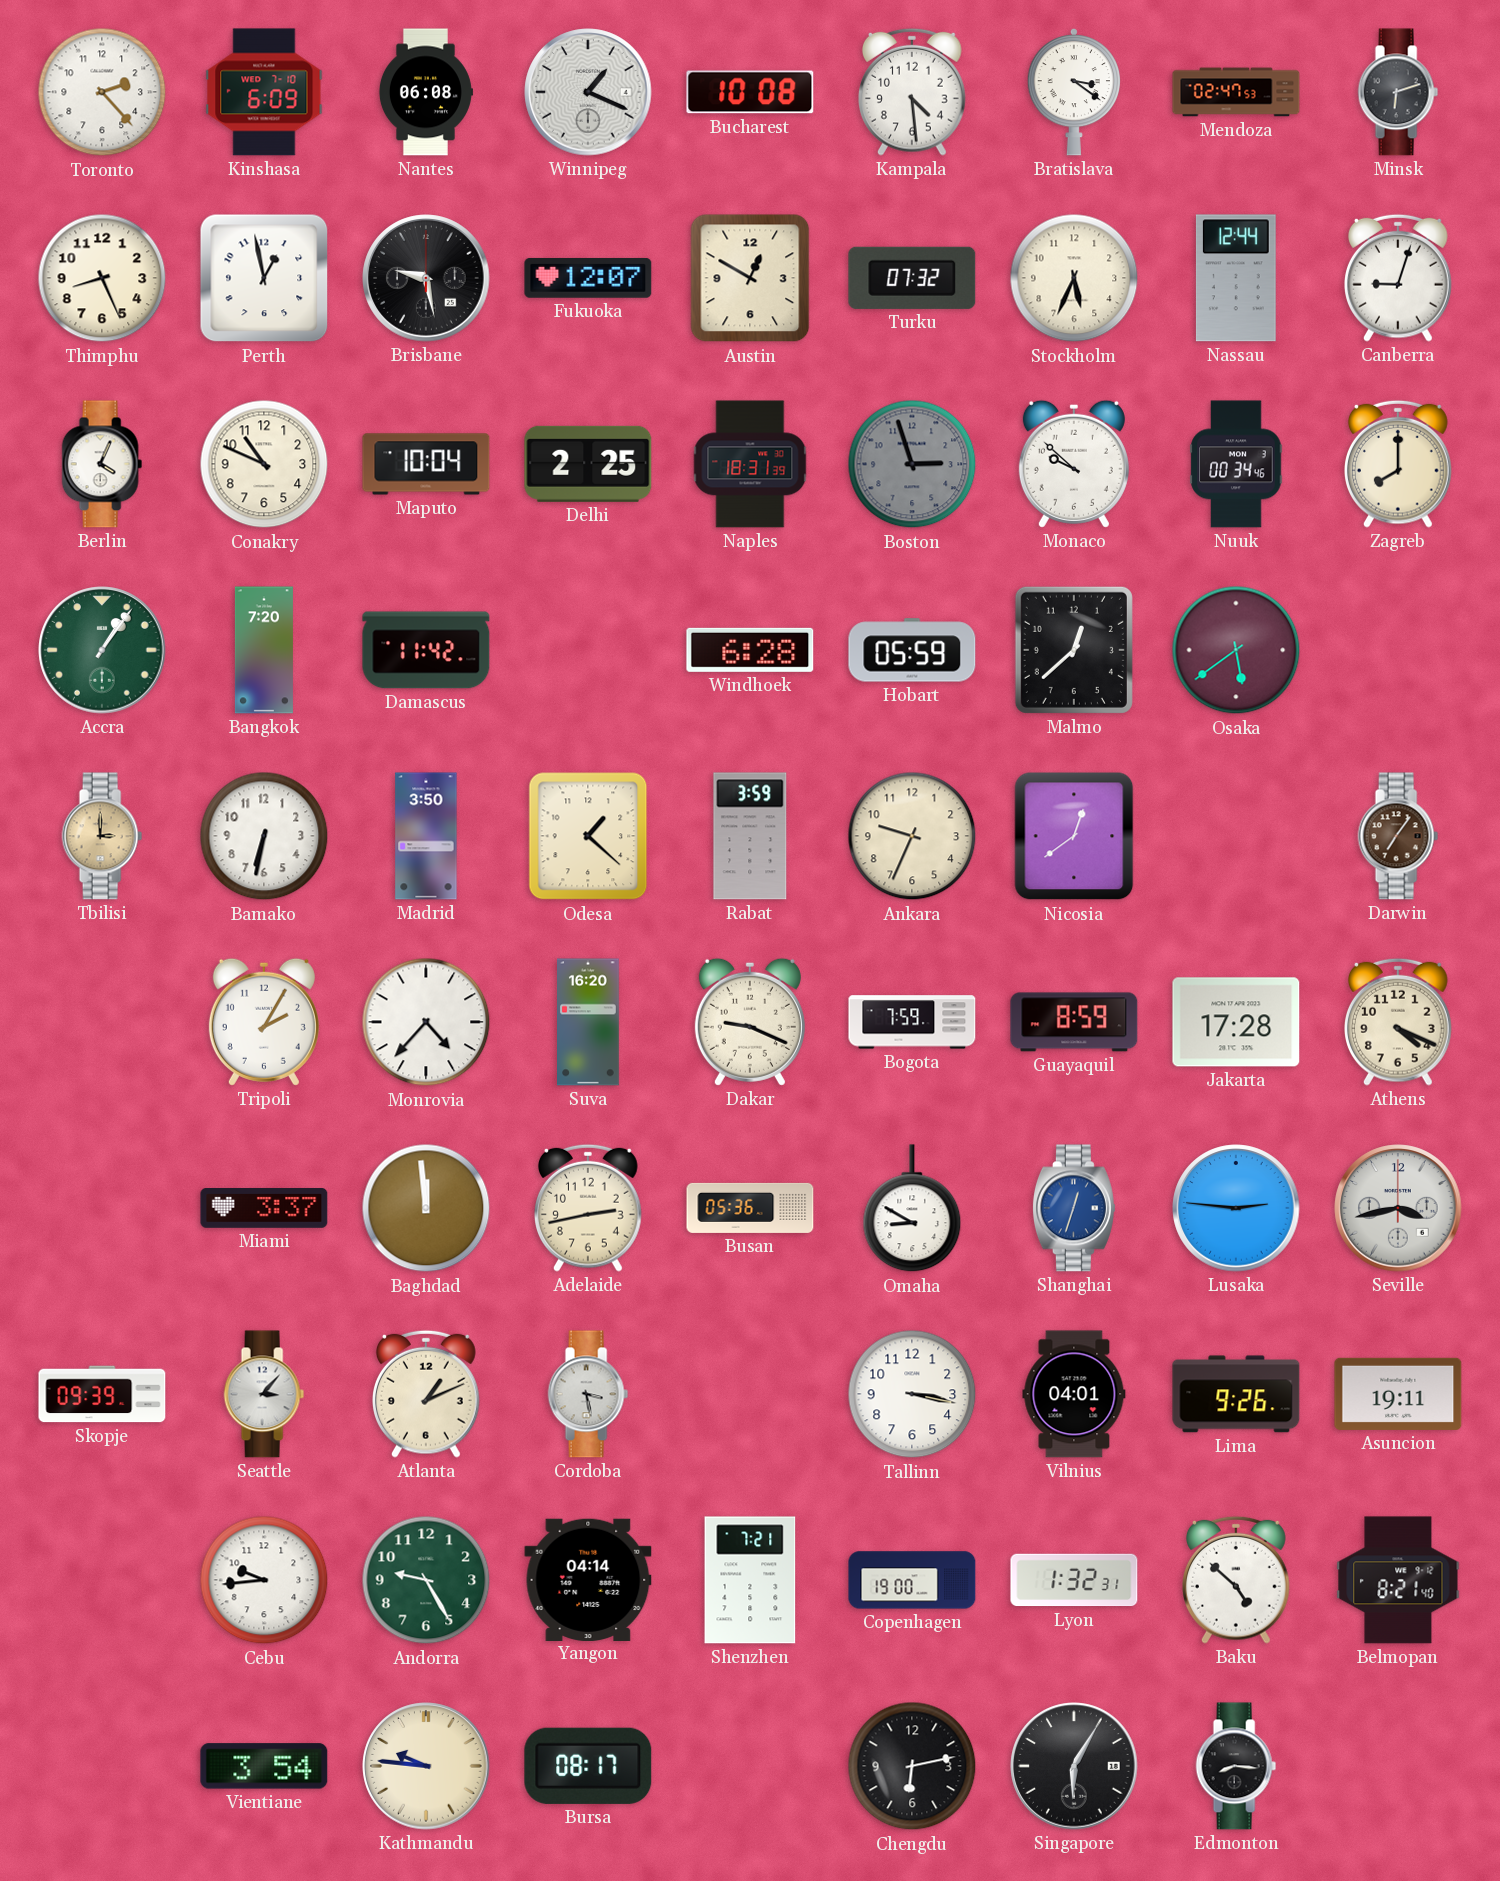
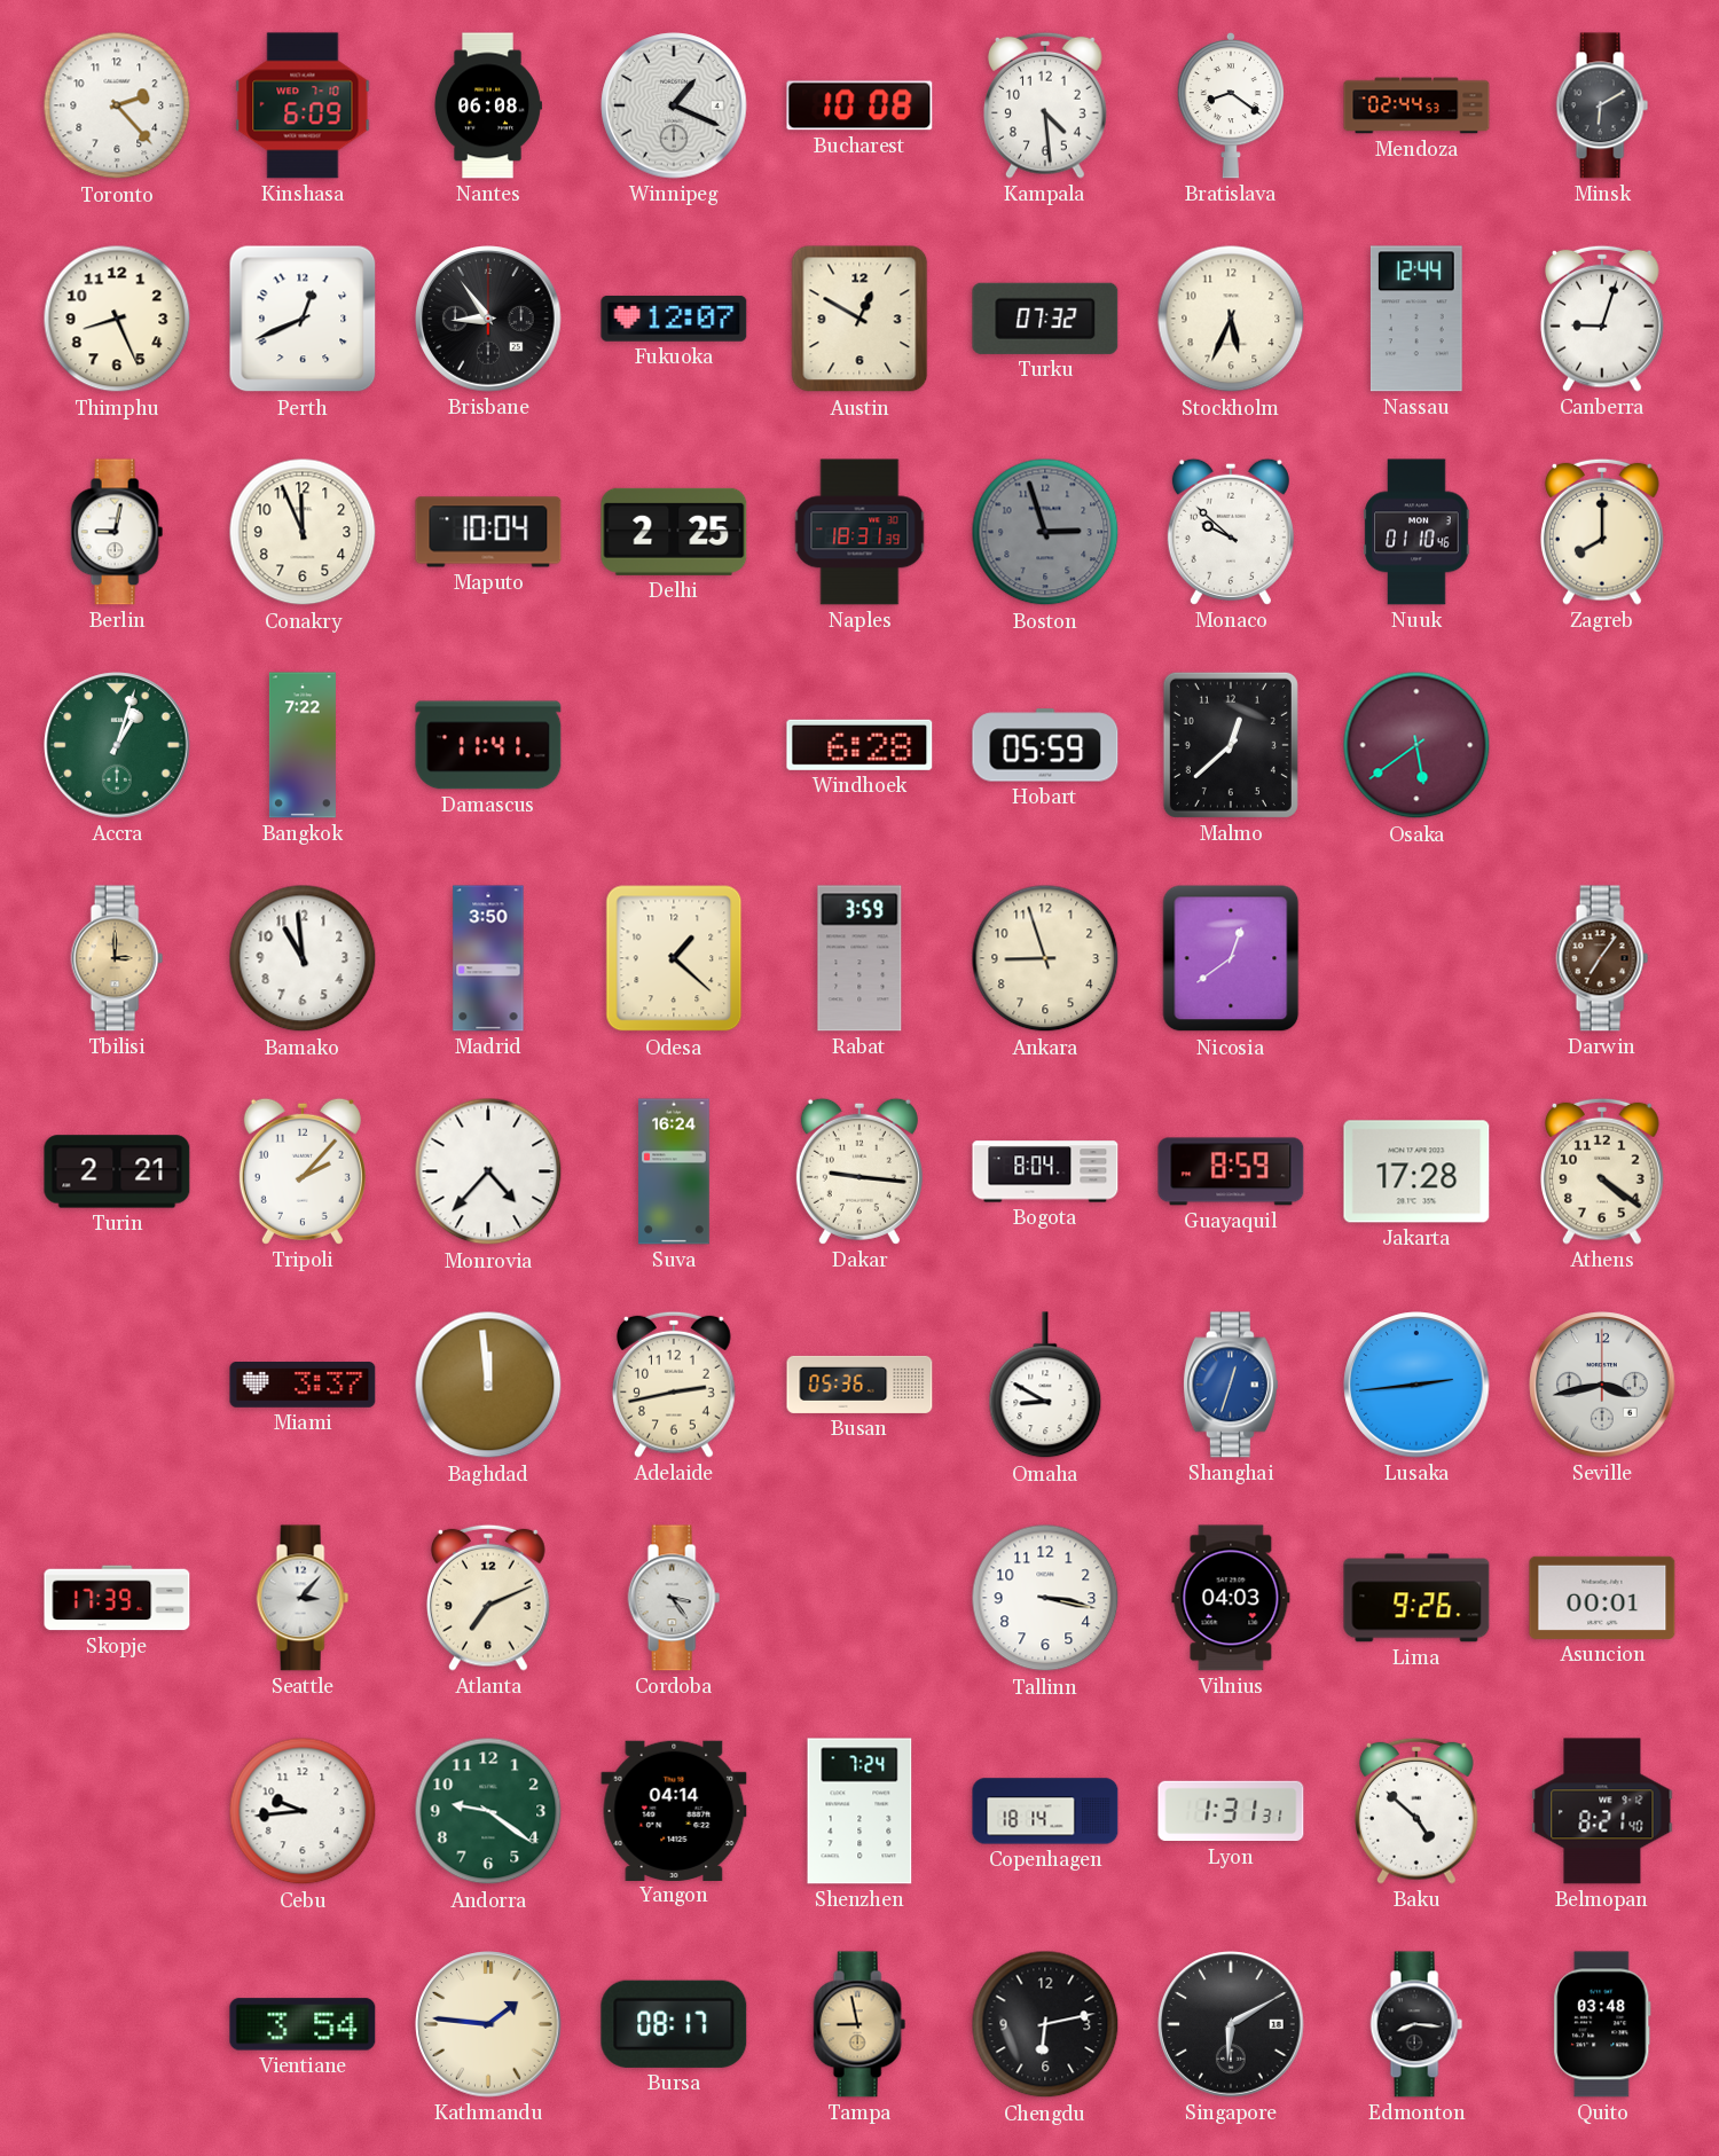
Bratislava: 3:21 -> 8:21
Mendoza: 02:47 -> 02:44
Minsk: 6:12 -> 6:10
Perth: 12:58 -> 12:41
Brisbane: 9:28 -> 8:54
Berlin: 4:04 -> 9:02
Conakry: 10:49 -> 11:56
Nuuk: 00:34 -> 01:10
Accra: 1:06 -> 1:03
Bangkok: 7:20 -> 7:22
Damascus: 11:42 -> 11:41
Bamako: 6:32 -> 10:59
Ankara: 9:34 -> 8:57
Turin: none -> 2:21
Tripoli: 2:05 -> 2:07
Suva: 16:20 -> 16:24
Dakar: 9:19 -> 9:16
Bogota: 7:59 -> 8:04
Athens: 4:19 -> 4:21
Lusaka: 2:46 -> 2:44
Skopje: 09:39 -> 17:39
Atlanta: 1:11 -> 7:11
Cordoba: 3:28 -> 3:24
Vilnius: 04:01 -> 04:03
Asuncion: 19:11 -> 00:01
Andorra: 9:25 -> 9:21
Shenzhen: 7:21 -> 7:24
Copenhagen: 19:00 -> 18:14
Lyon: 1:32 -> 1:31
Kathmandu: 9:46 -> 1:46
Tampa: none -> 8:58
Singapore: 6:05 -> 6:10
Quito: none -> 03:48
